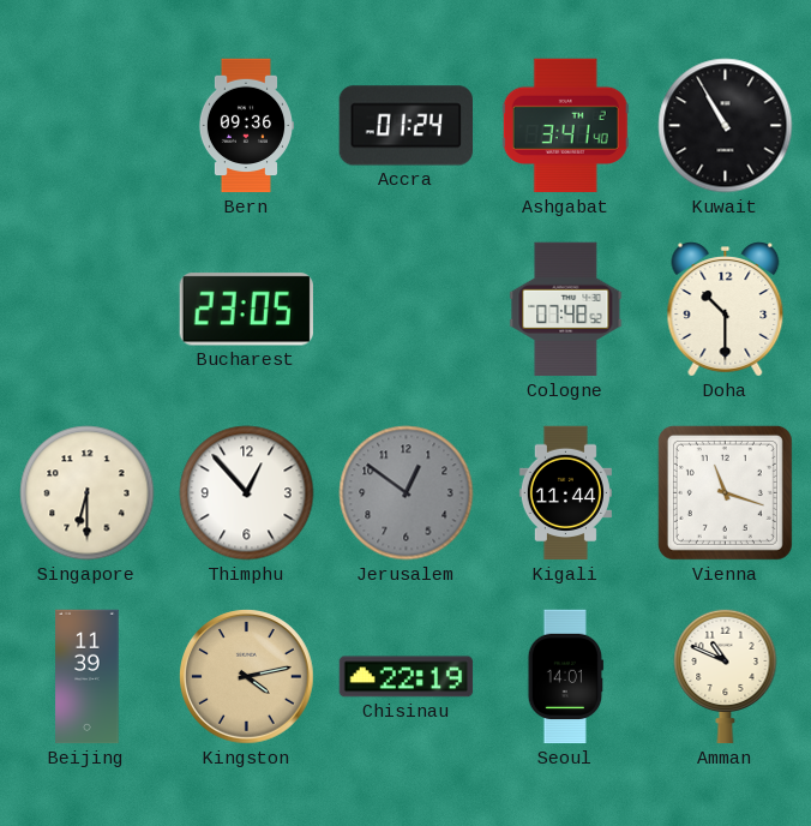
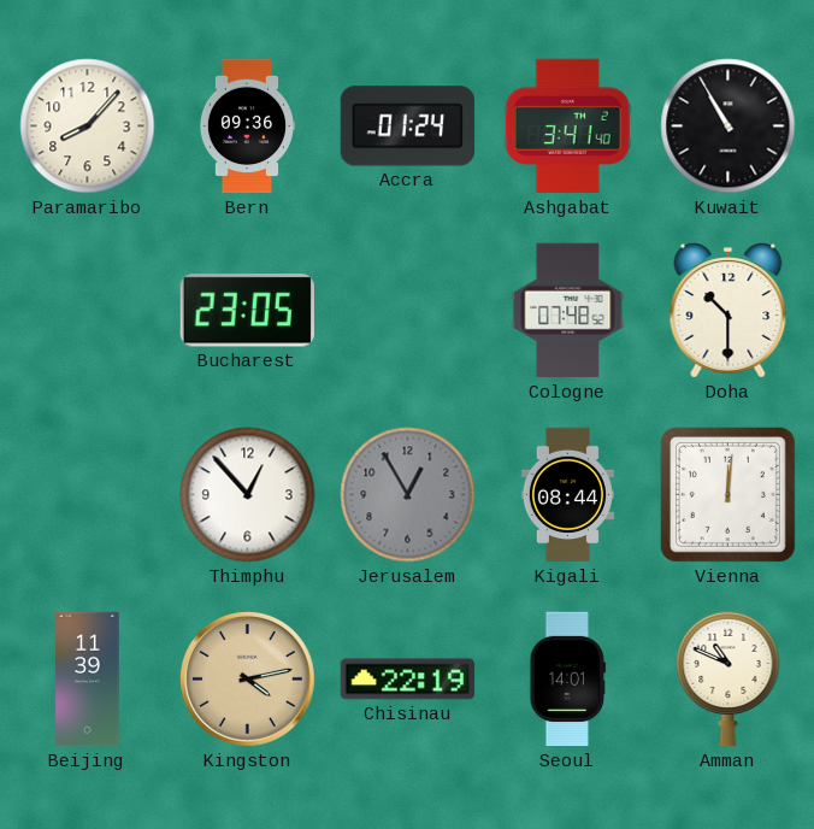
Paramaribo: none -> 8:07
Singapore: 6:30 -> none
Jerusalem: 12:51 -> 12:55
Kigali: 11:44 -> 08:44
Vienna: 11:18 -> 12:01
